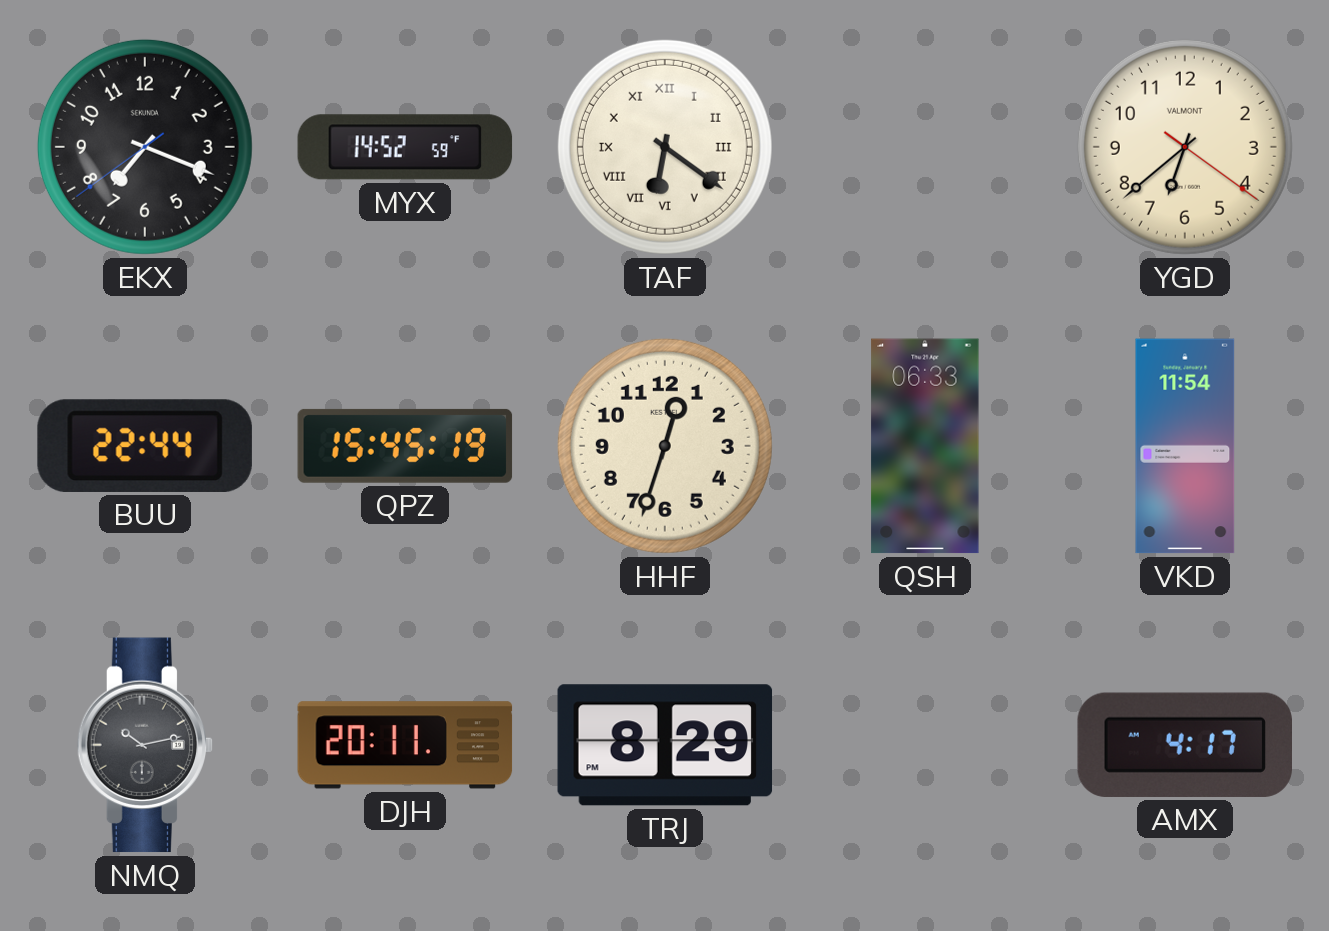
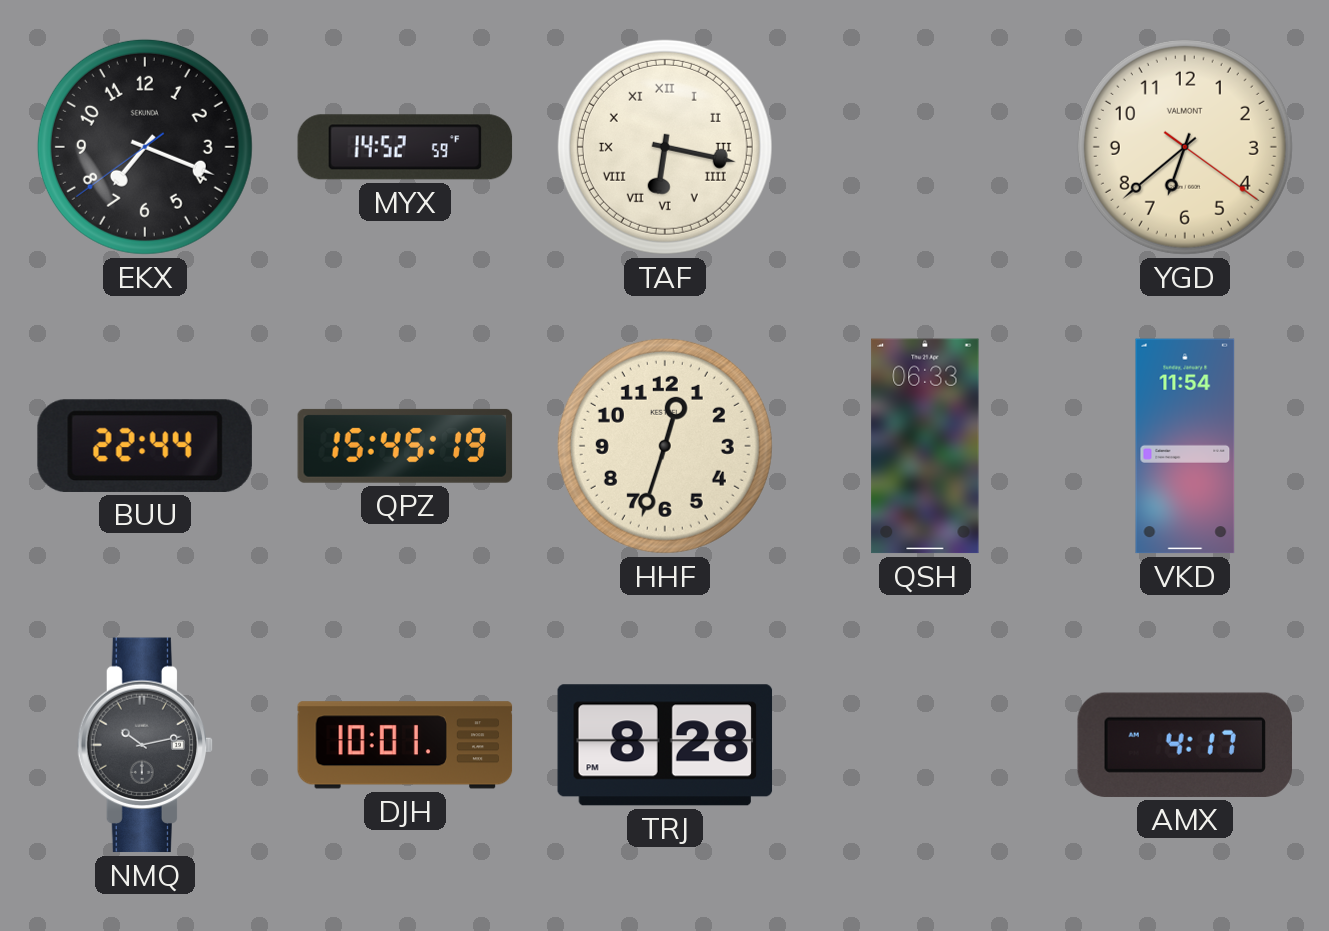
TAF: 6:21 -> 6:17
DJH: 20:11 -> 10:01
TRJ: 8:29 -> 8:28
